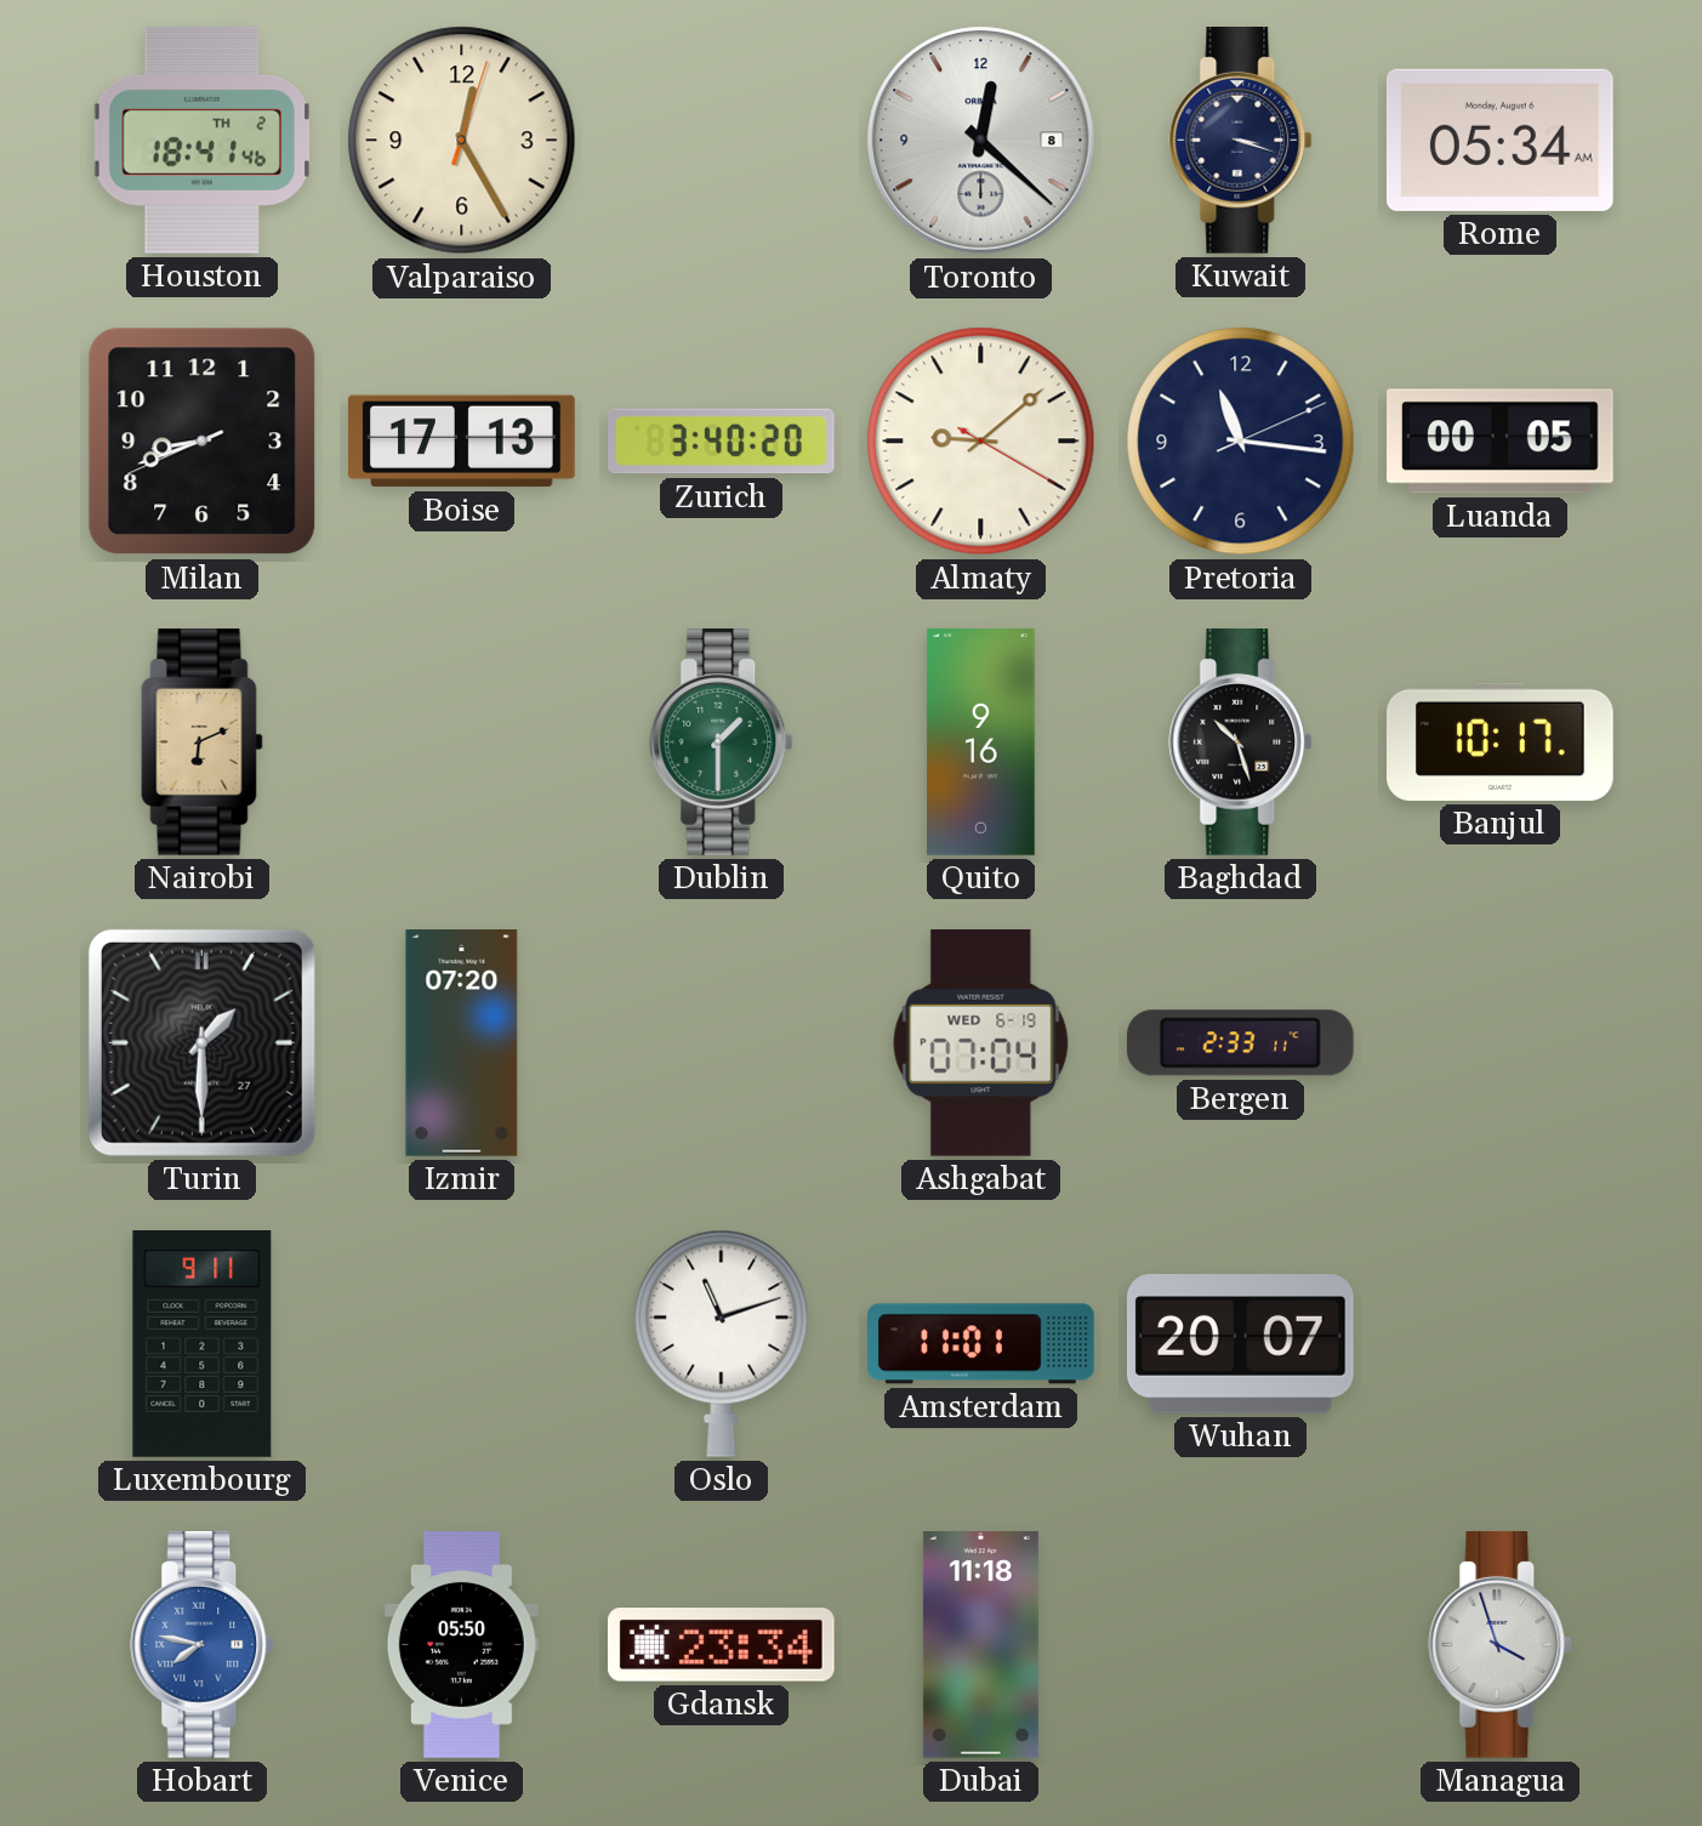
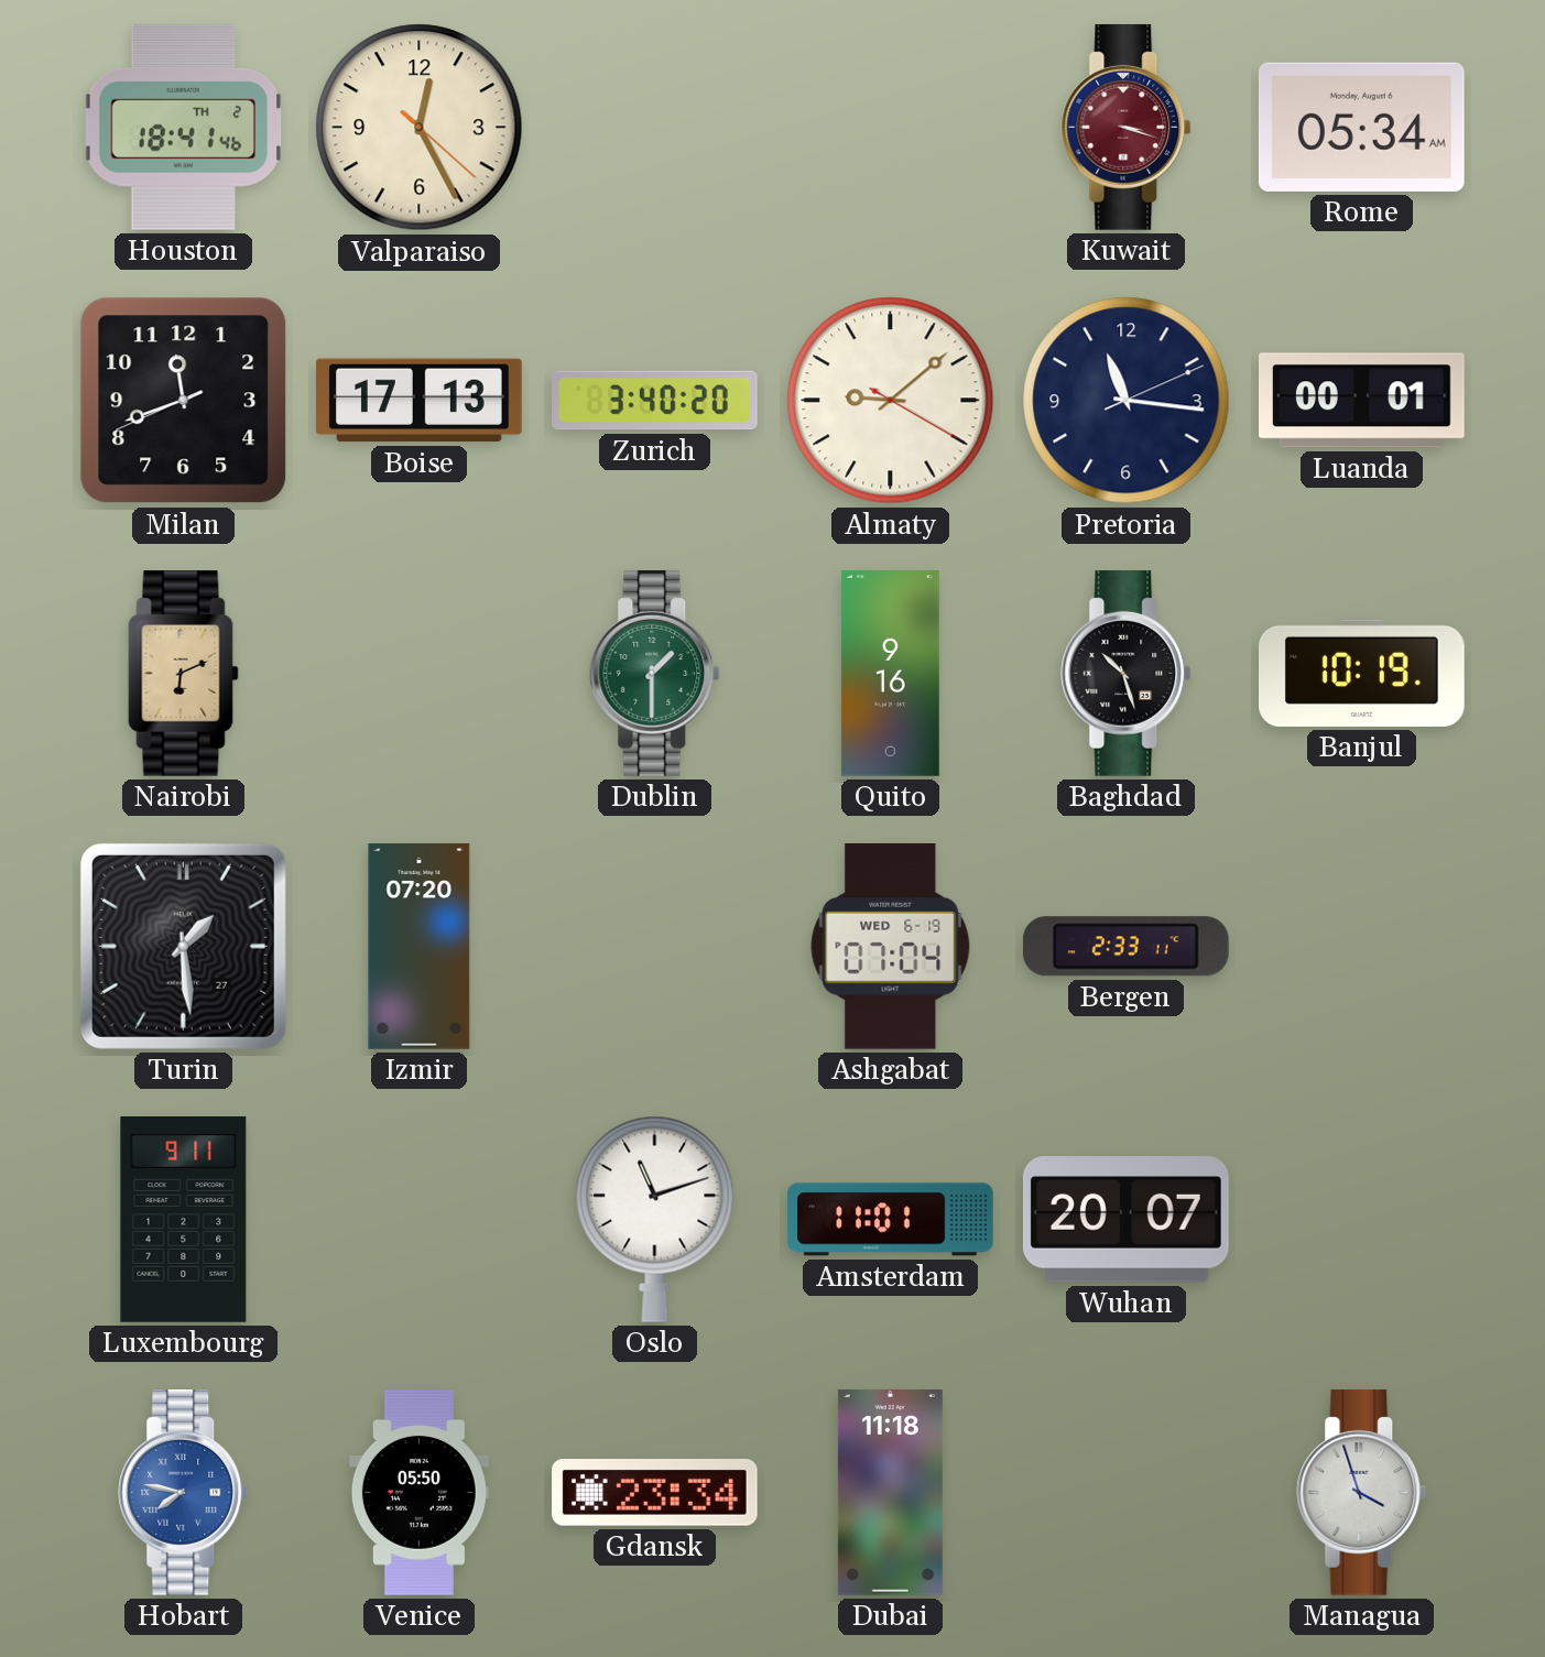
Valparaiso: 12:25:03 -> 12:25:22
Toronto: 12:22 -> none
Kuwait dial: navy -> burgundy
Milan: 8:41 -> 11:41
Luanda: 00:05 -> 00:01
Banjul: 10:17 -> 10:19
Turin: 1:30 -> 1:29
